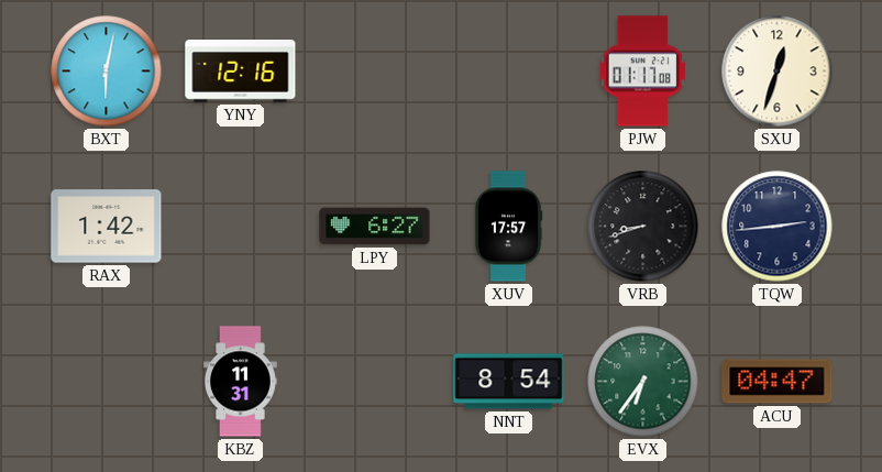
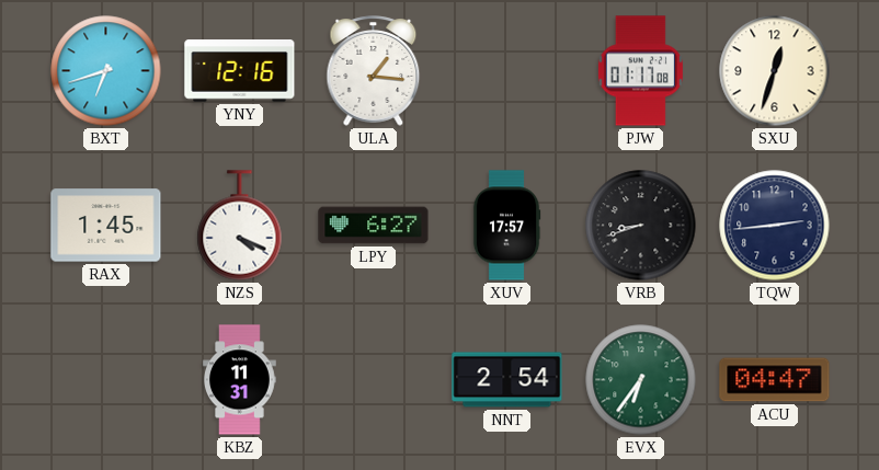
BXT: 6:02 -> 6:42
ULA: none -> 1:16
RAX: 1:42 -> 1:45
NZS: none -> 4:19
NNT: 8:54 -> 2:54
